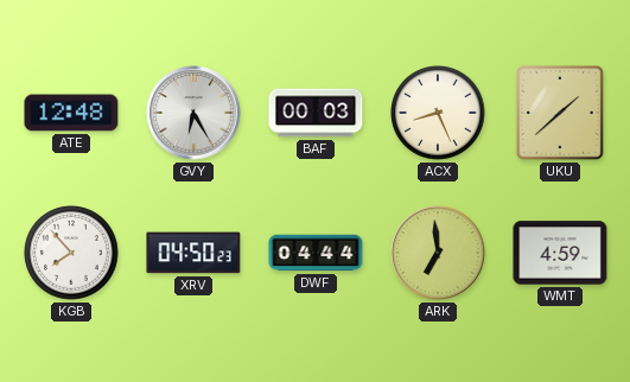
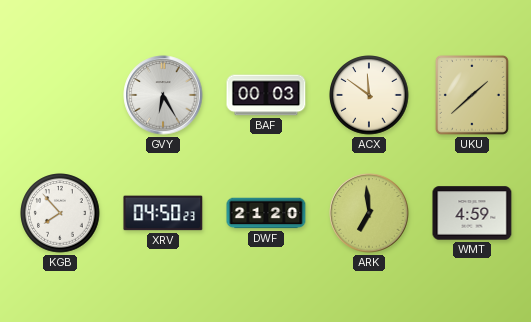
ATE: 12:48 -> none
ACX: 8:26 -> 11:51
DWF: 04:44 -> 21:20
